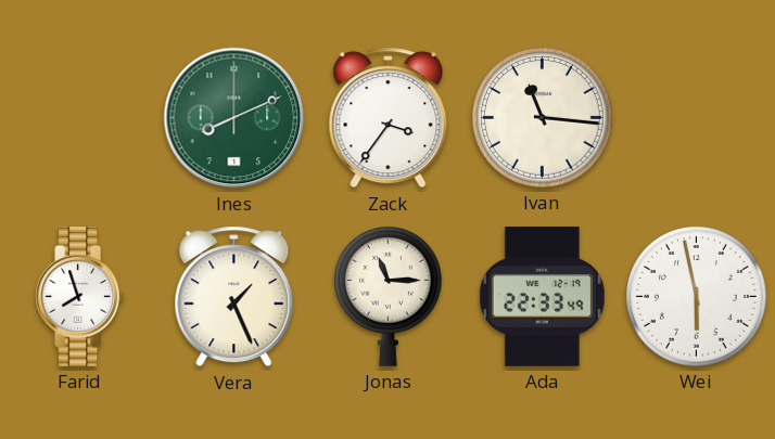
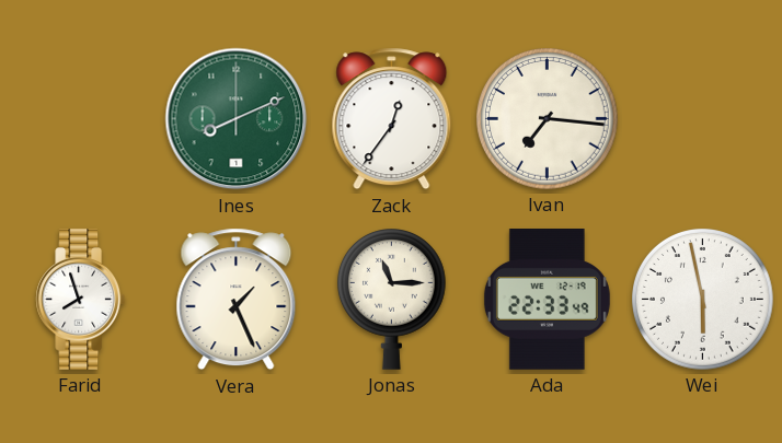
Zack: 3:36 -> 12:36
Ivan: 11:16 -> 7:16
